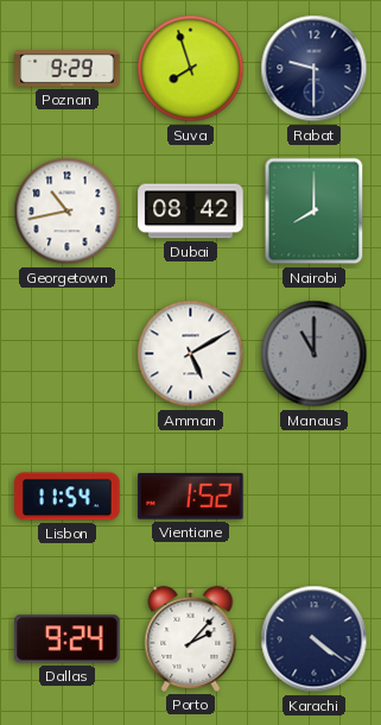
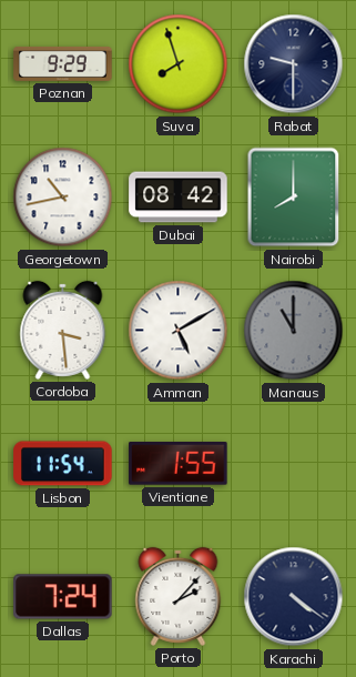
Cordoba: none -> 3:29
Vientiane: 1:52 -> 1:55
Dallas: 9:24 -> 7:24
